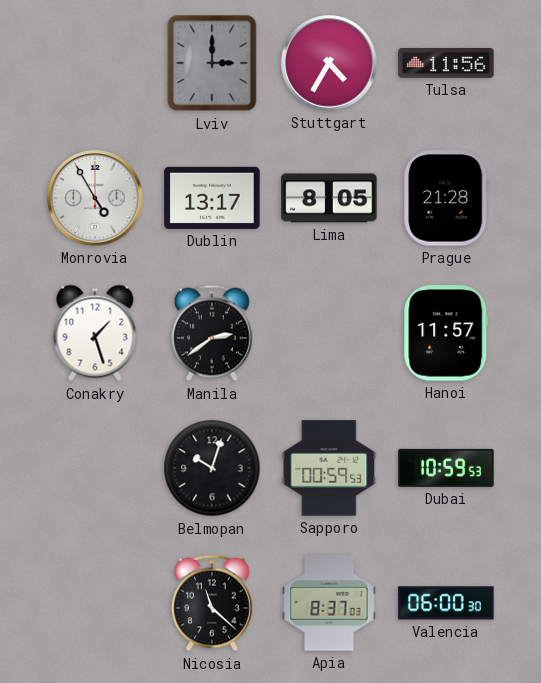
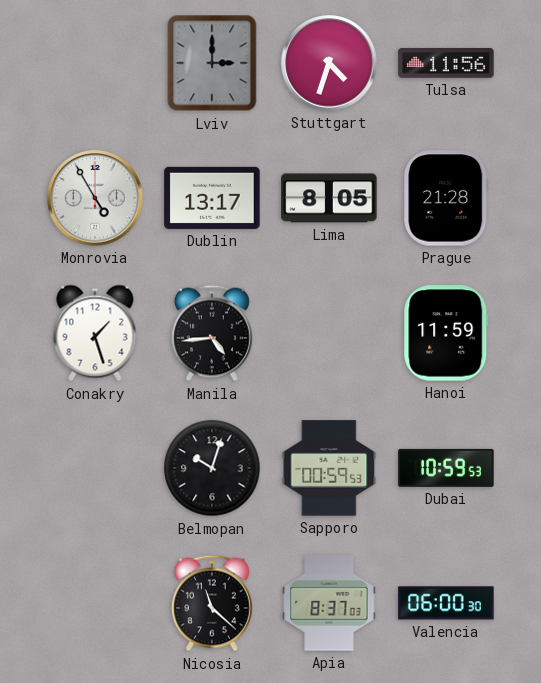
Stuttgart: 4:35 -> 4:33
Manila: 2:39 -> 4:44
Hanoi: 11:57 -> 11:59
